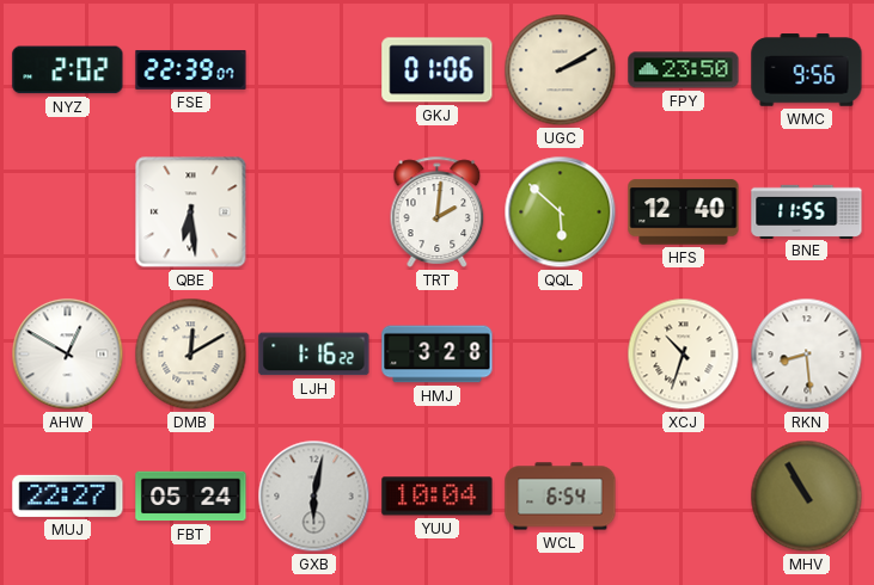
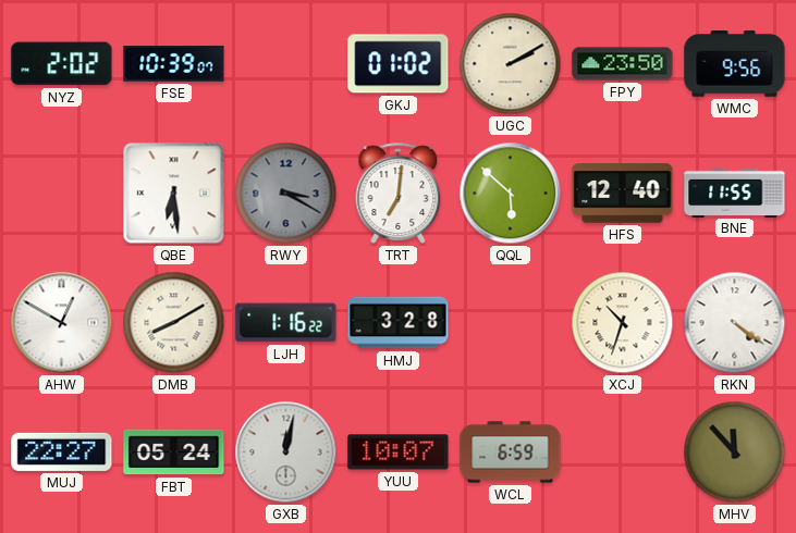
FSE: 22:39 -> 10:39
GKJ: 01:06 -> 01:02
RWY: none -> 3:20
TRT: 2:01 -> 7:01
DMB: 12:10 -> 8:10
RKN: 8:29 -> 4:21
GXB: 6:02 -> 12:02
YUU: 10:04 -> 10:07
WCL: 6:54 -> 6:59
MHV: 10:55 -> 11:53
